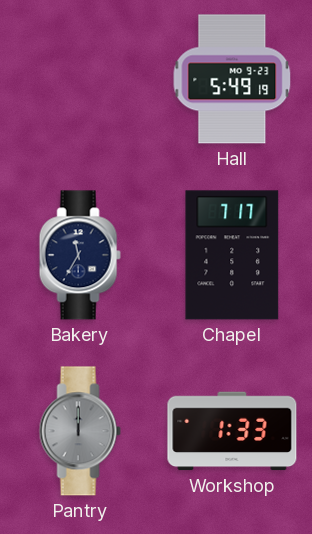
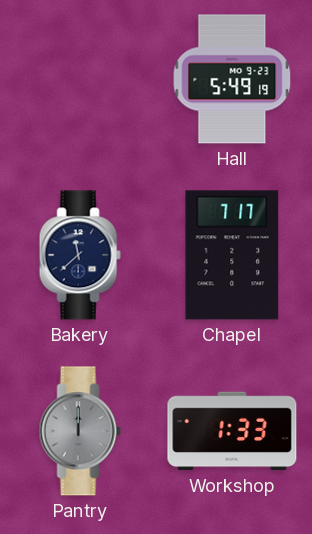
Bakery: 11:35 -> 11:38
